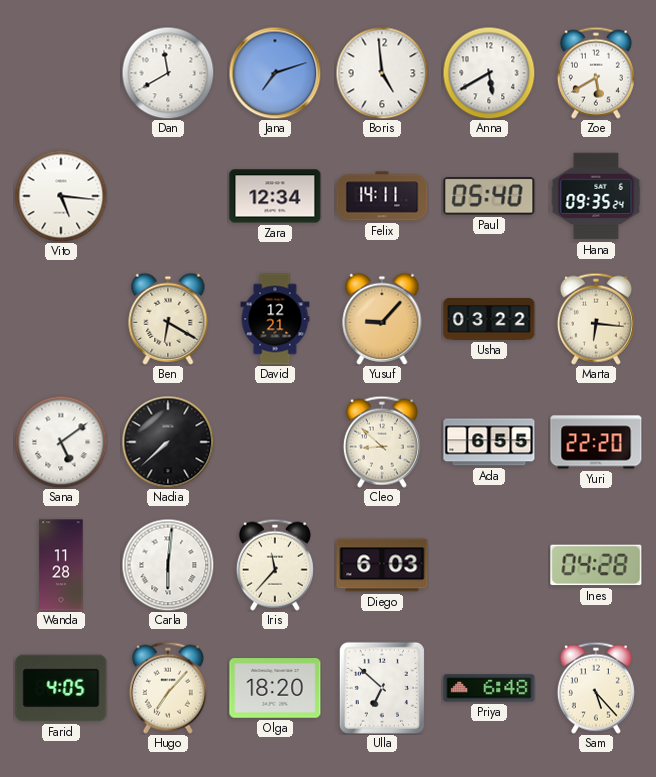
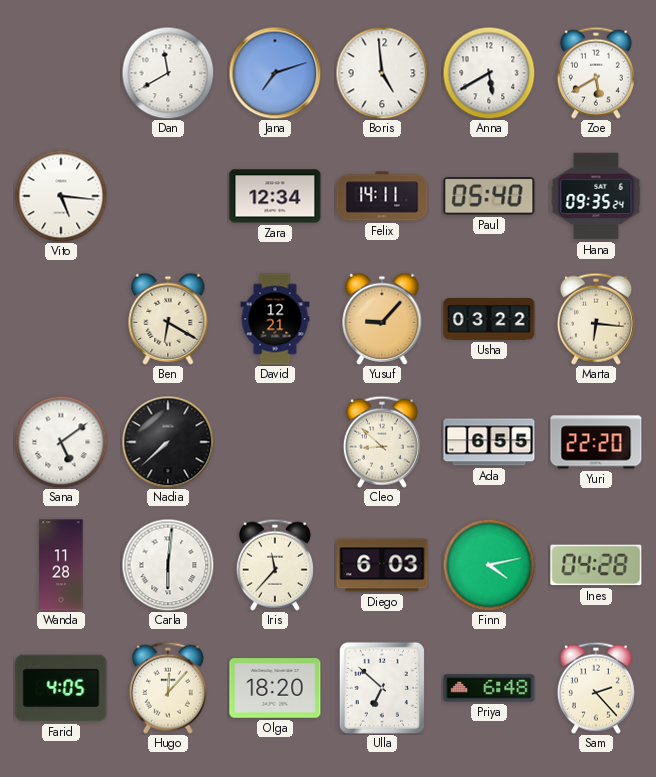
Finn: none -> 4:13
Hugo: 7:07 -> 12:07
Sam: 5:23 -> 2:23
